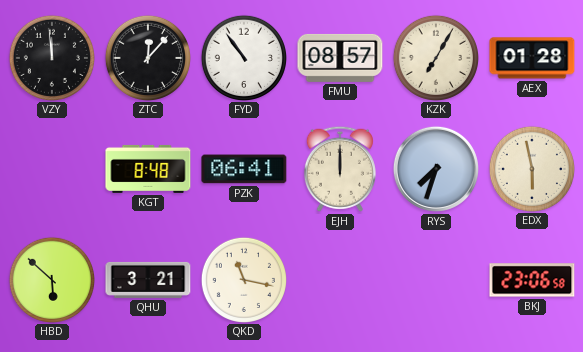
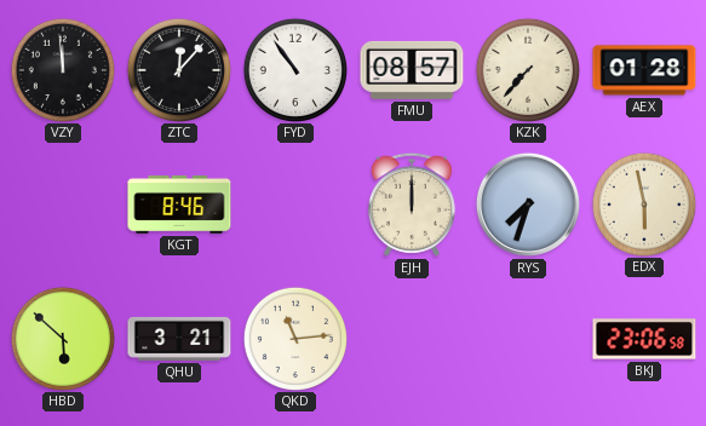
KZK: 7:05 -> 7:37
KGT: 8:48 -> 8:46
PZK: 06:41 -> none
QKD: 11:17 -> 11:14
